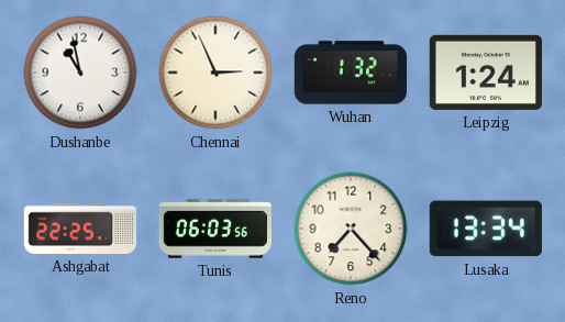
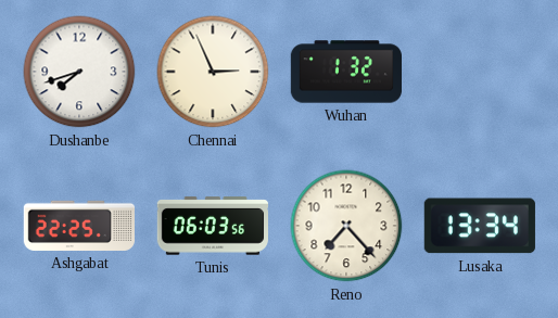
Dushanbe: 10:58 -> 7:42
Leipzig: 1:24 -> none
